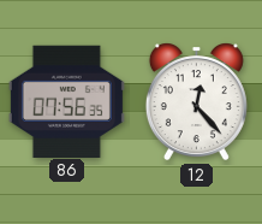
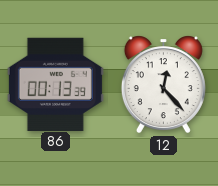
86: 07:56 -> 00:13
